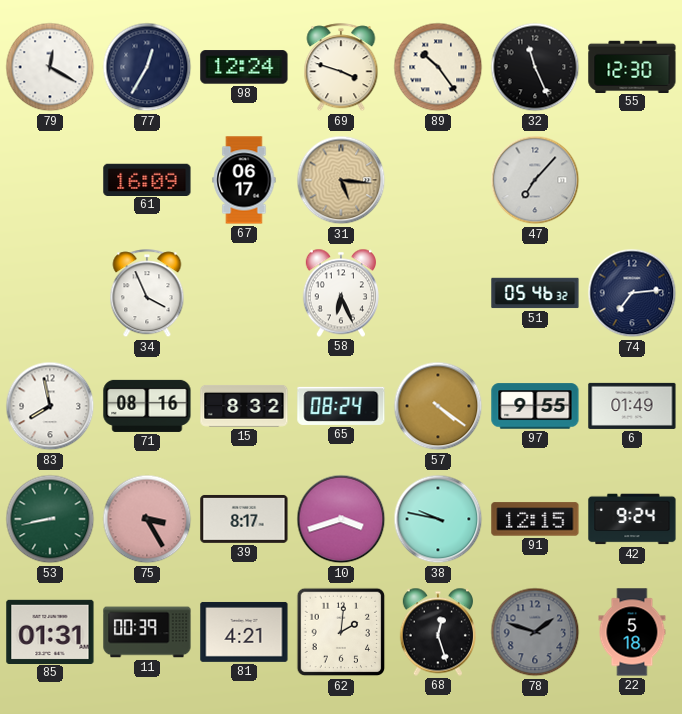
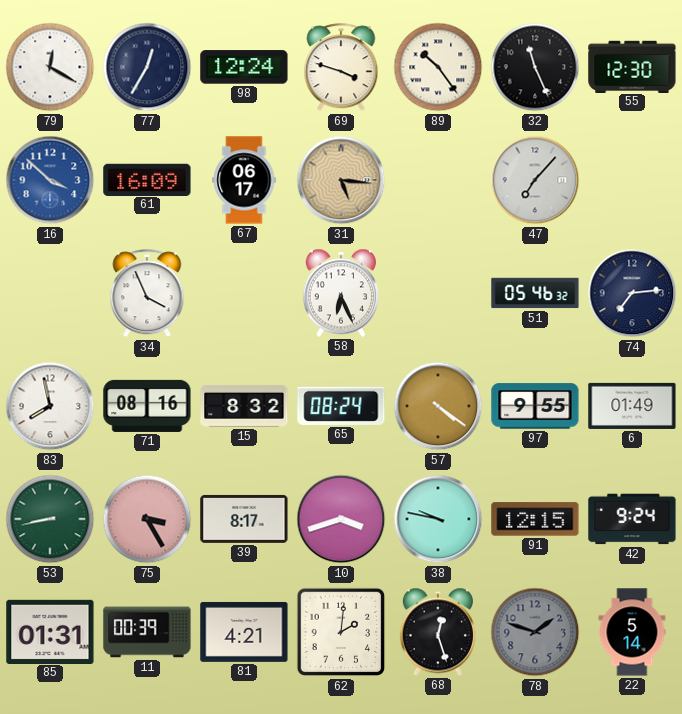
16: none -> 3:52
22: 5:18 -> 5:14
